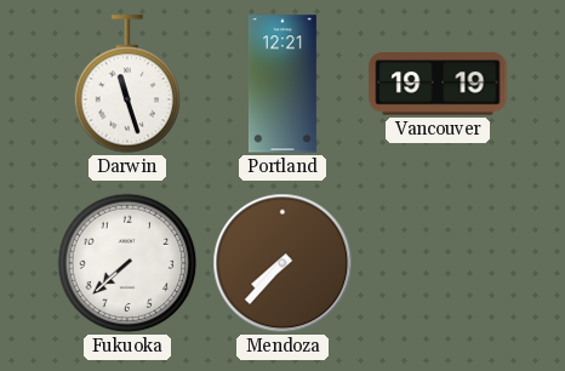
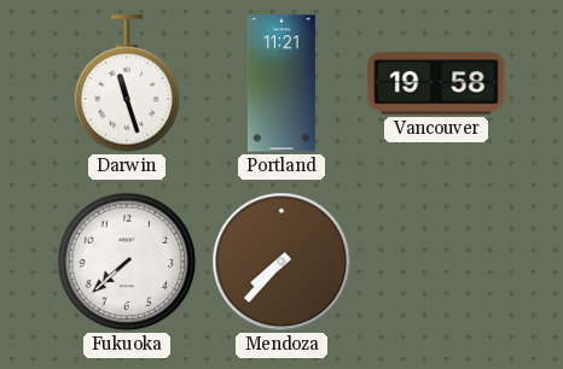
Portland: 12:21 -> 11:21
Vancouver: 19:19 -> 19:58
